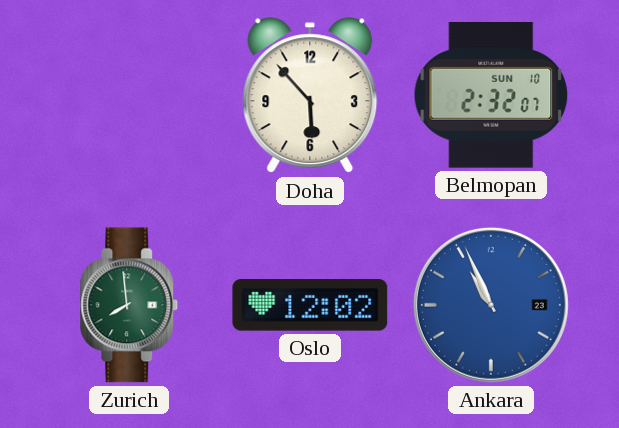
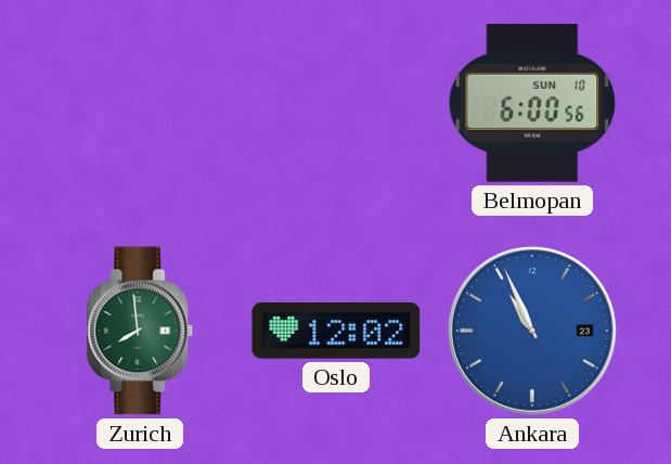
Doha: 5:53 -> none
Belmopan: 2:32 -> 6:00
